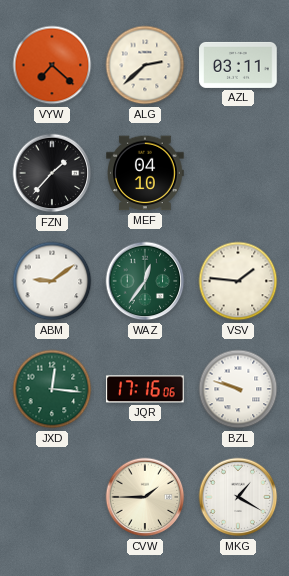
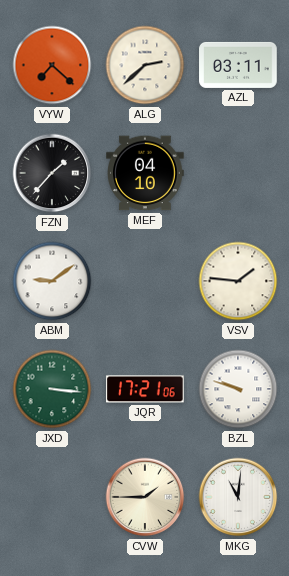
WAZ: 12:36 -> none
JXD: 12:16 -> 3:16
JQR: 17:16 -> 17:21
MKG: 1:20 -> 11:01
